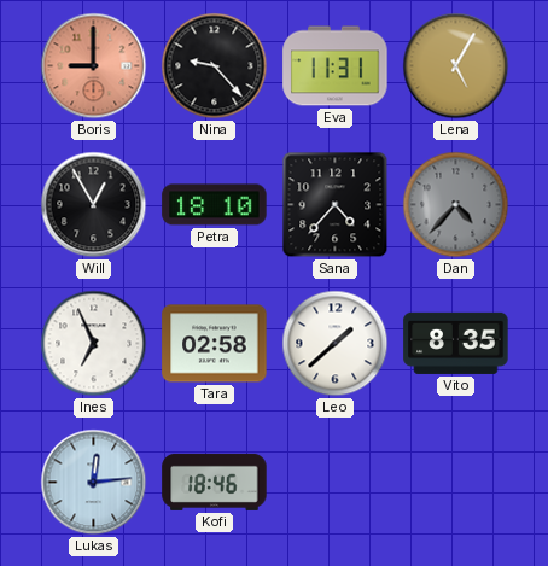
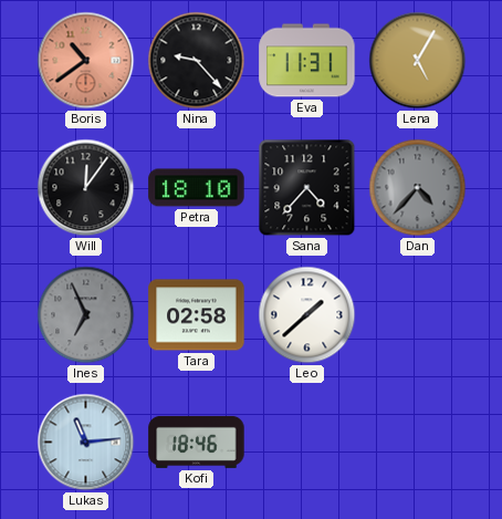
Boris: 9:00 -> 10:39
Will: 12:55 -> 12:06
Ines dial: white -> grey
Vito: 8:35 -> none
Lukas: 12:14 -> 11:14
